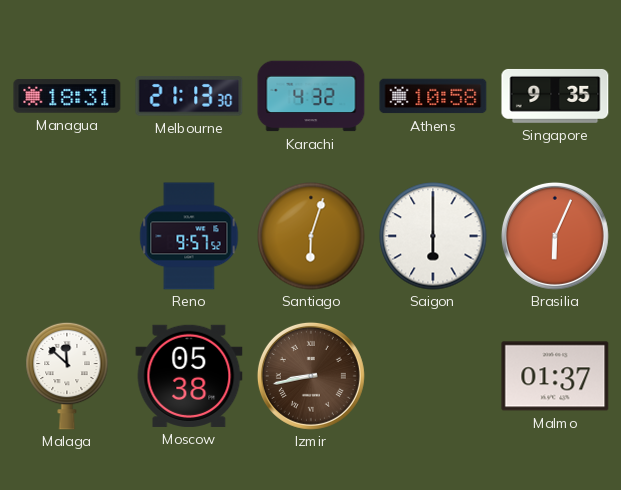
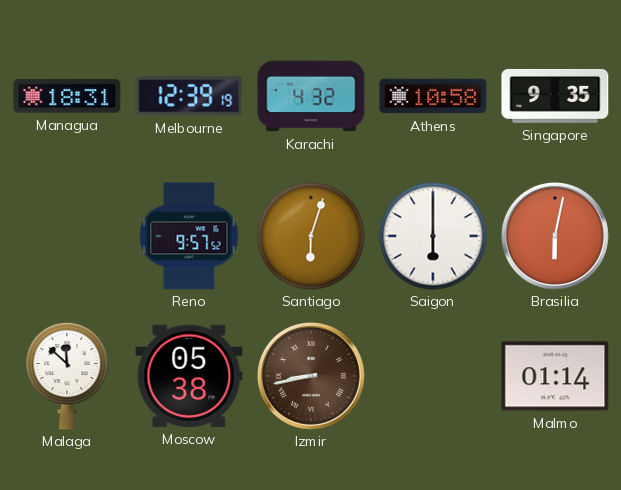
Melbourne: 21:13 -> 12:39
Brasilia: 6:04 -> 6:02
Malmo: 01:37 -> 01:14
